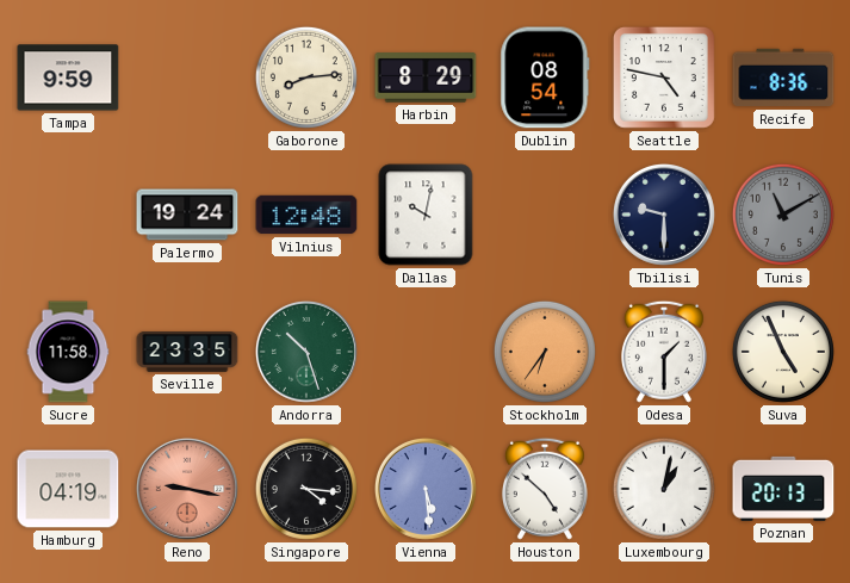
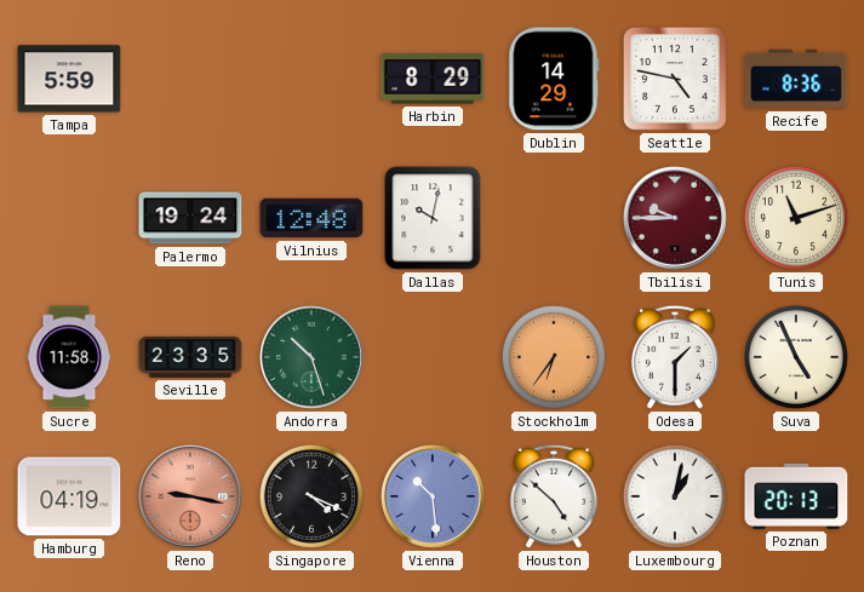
Tampa: 9:59 -> 5:59
Gaborone: 8:14 -> none
Dublin: 08:54 -> 14:29
Tbilisi: 9:30 -> 9:45
Tbilisi dial: navy -> burgundy
Tunis: 11:10 -> 11:12
Tunis dial: grey -> cream
Singapore: 4:16 -> 4:19
Vienna: 5:29 -> 10:29
